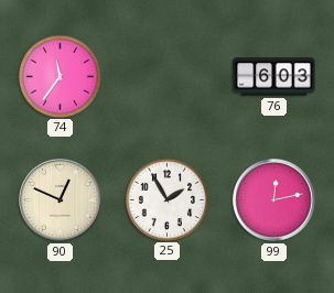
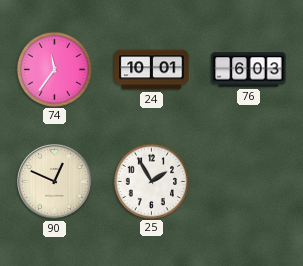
24: none -> 10:01
99: 12:13 -> none
